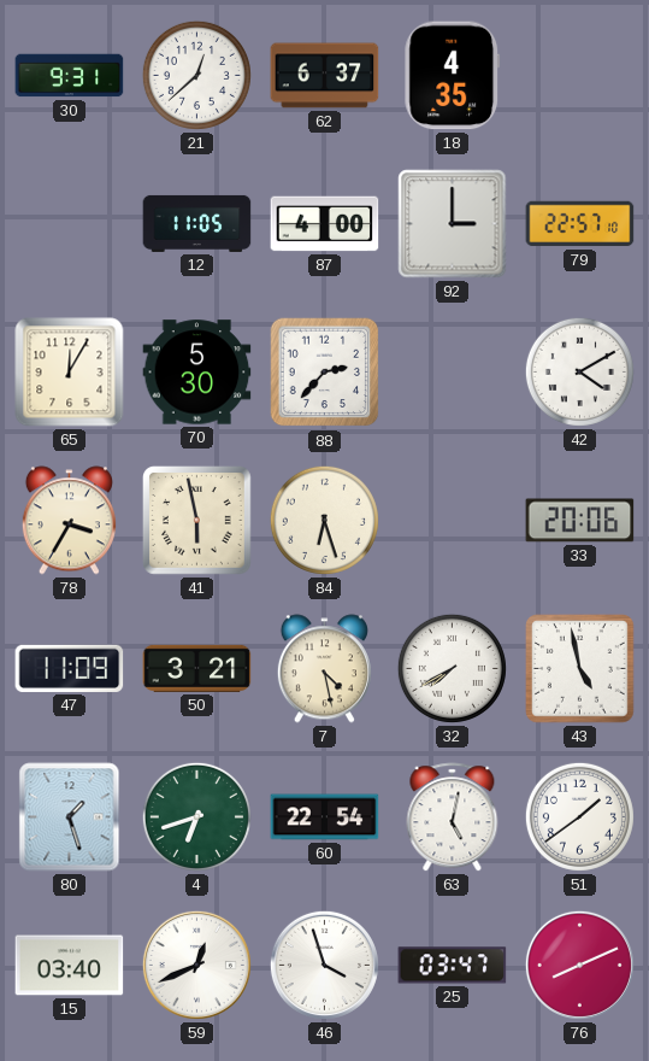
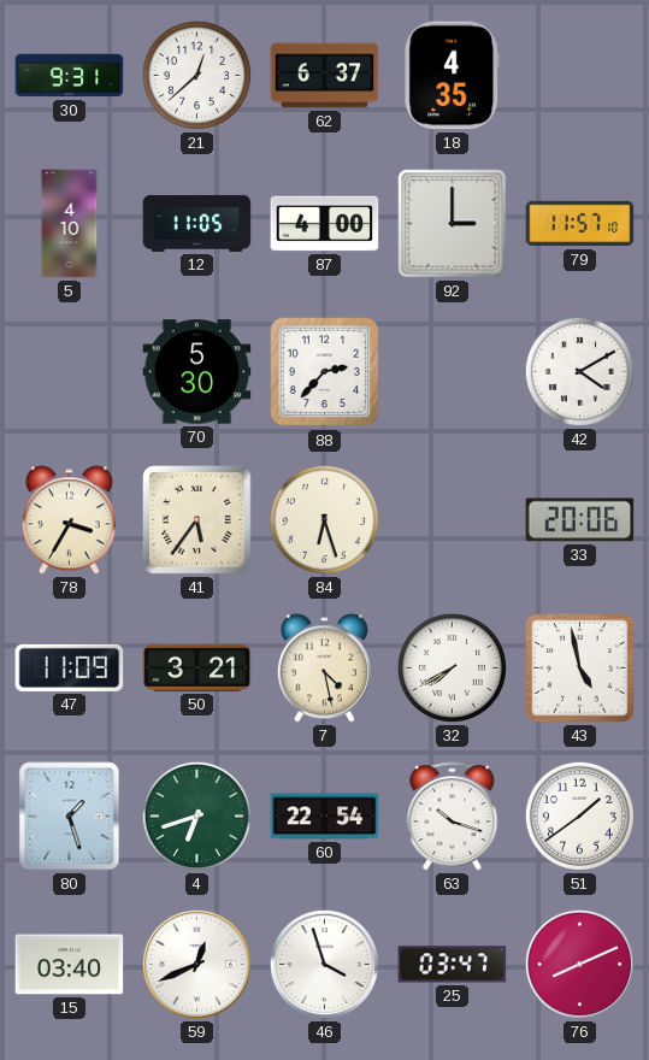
5: none -> 4:10
79: 22:57 -> 11:57
65: 12:05 -> none
41: 5:58 -> 5:36
63: 5:02 -> 10:18
